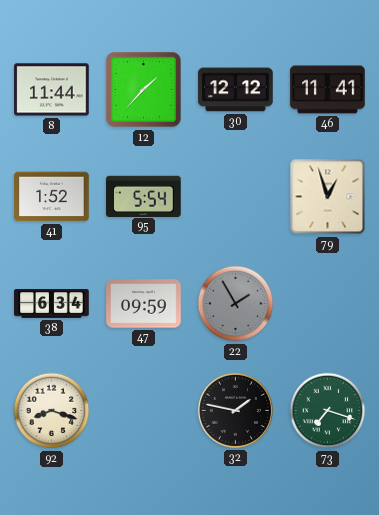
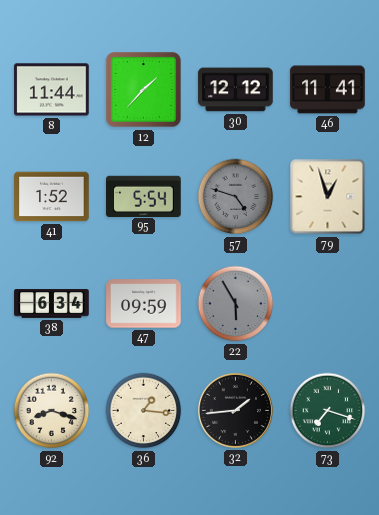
57: none -> 4:48
22: 1:55 -> 5:55
36: none -> 1:16
32: 1:47 -> 1:44
